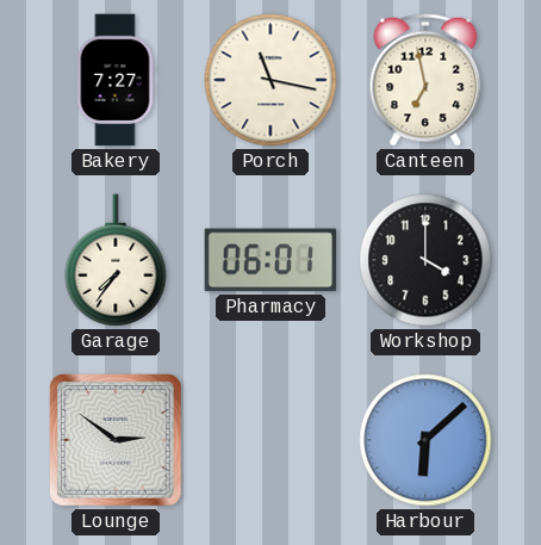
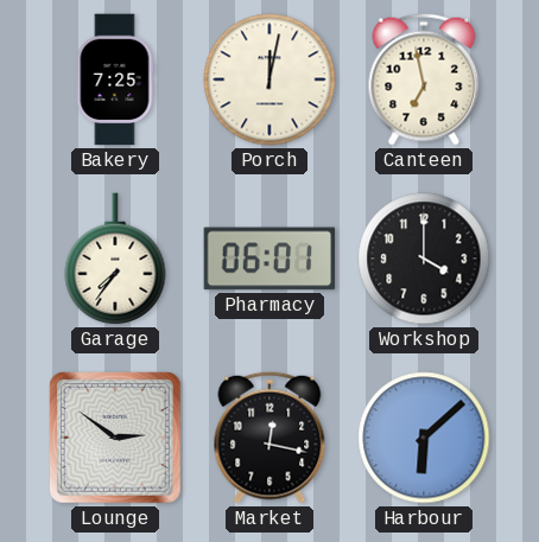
Bakery: 7:27 -> 7:25
Porch: 11:17 -> 12:02
Market: none -> 12:17
